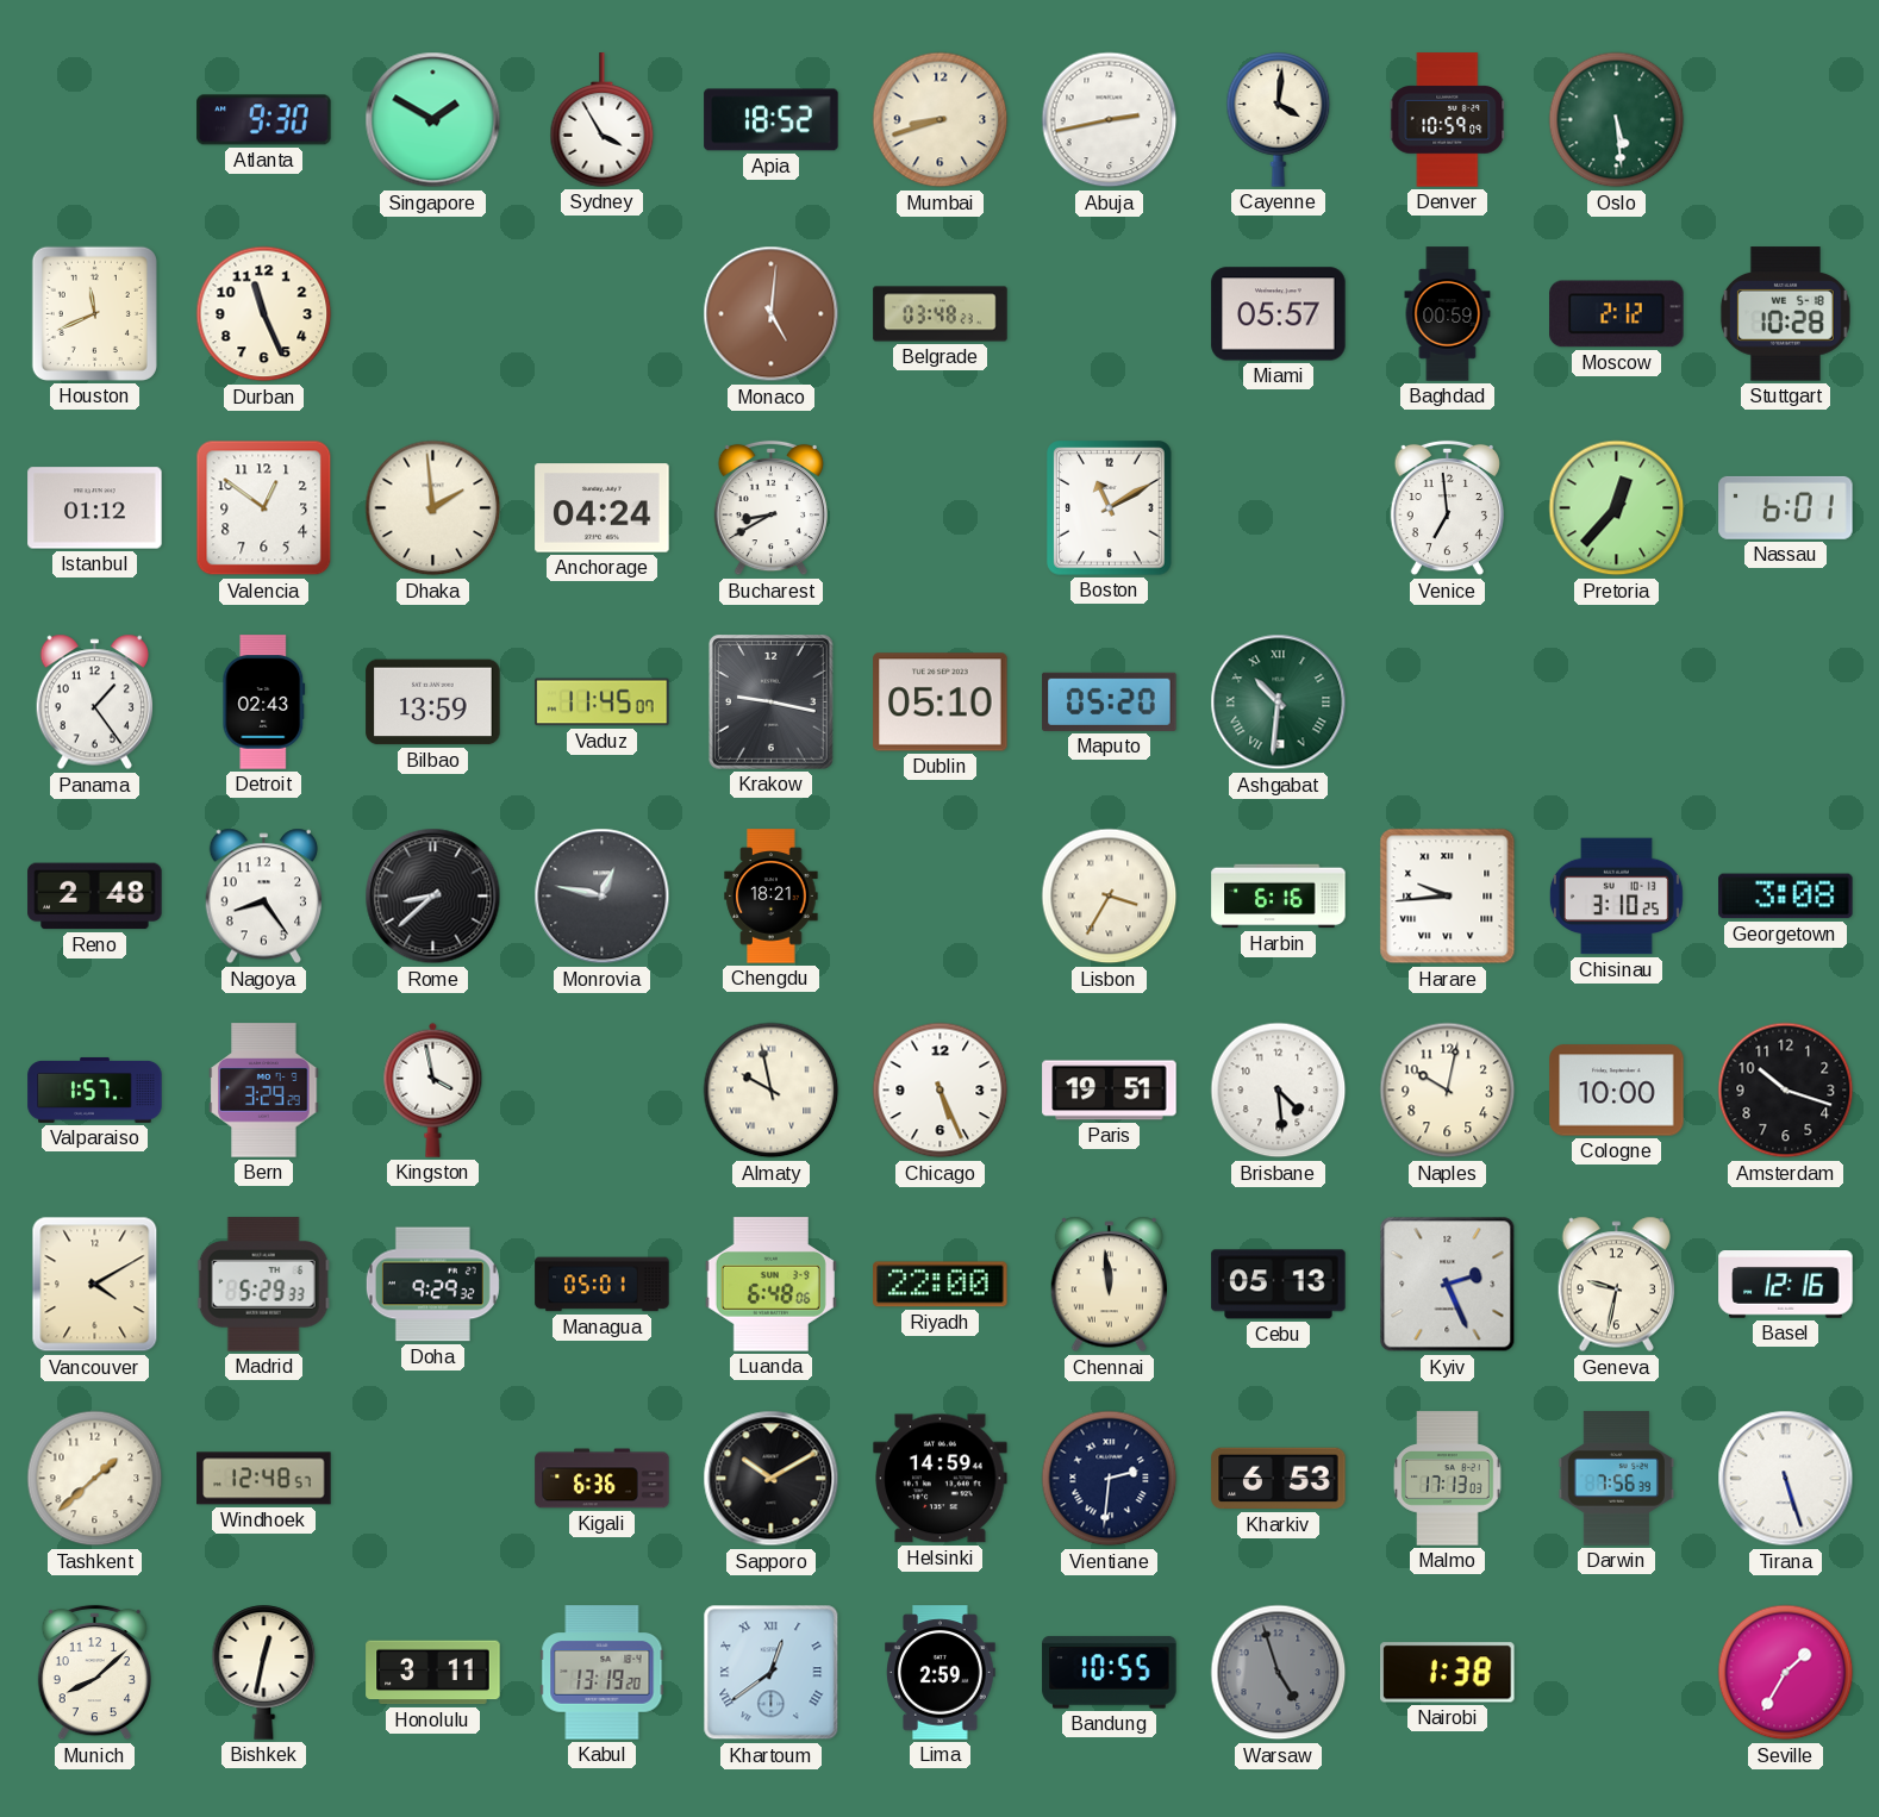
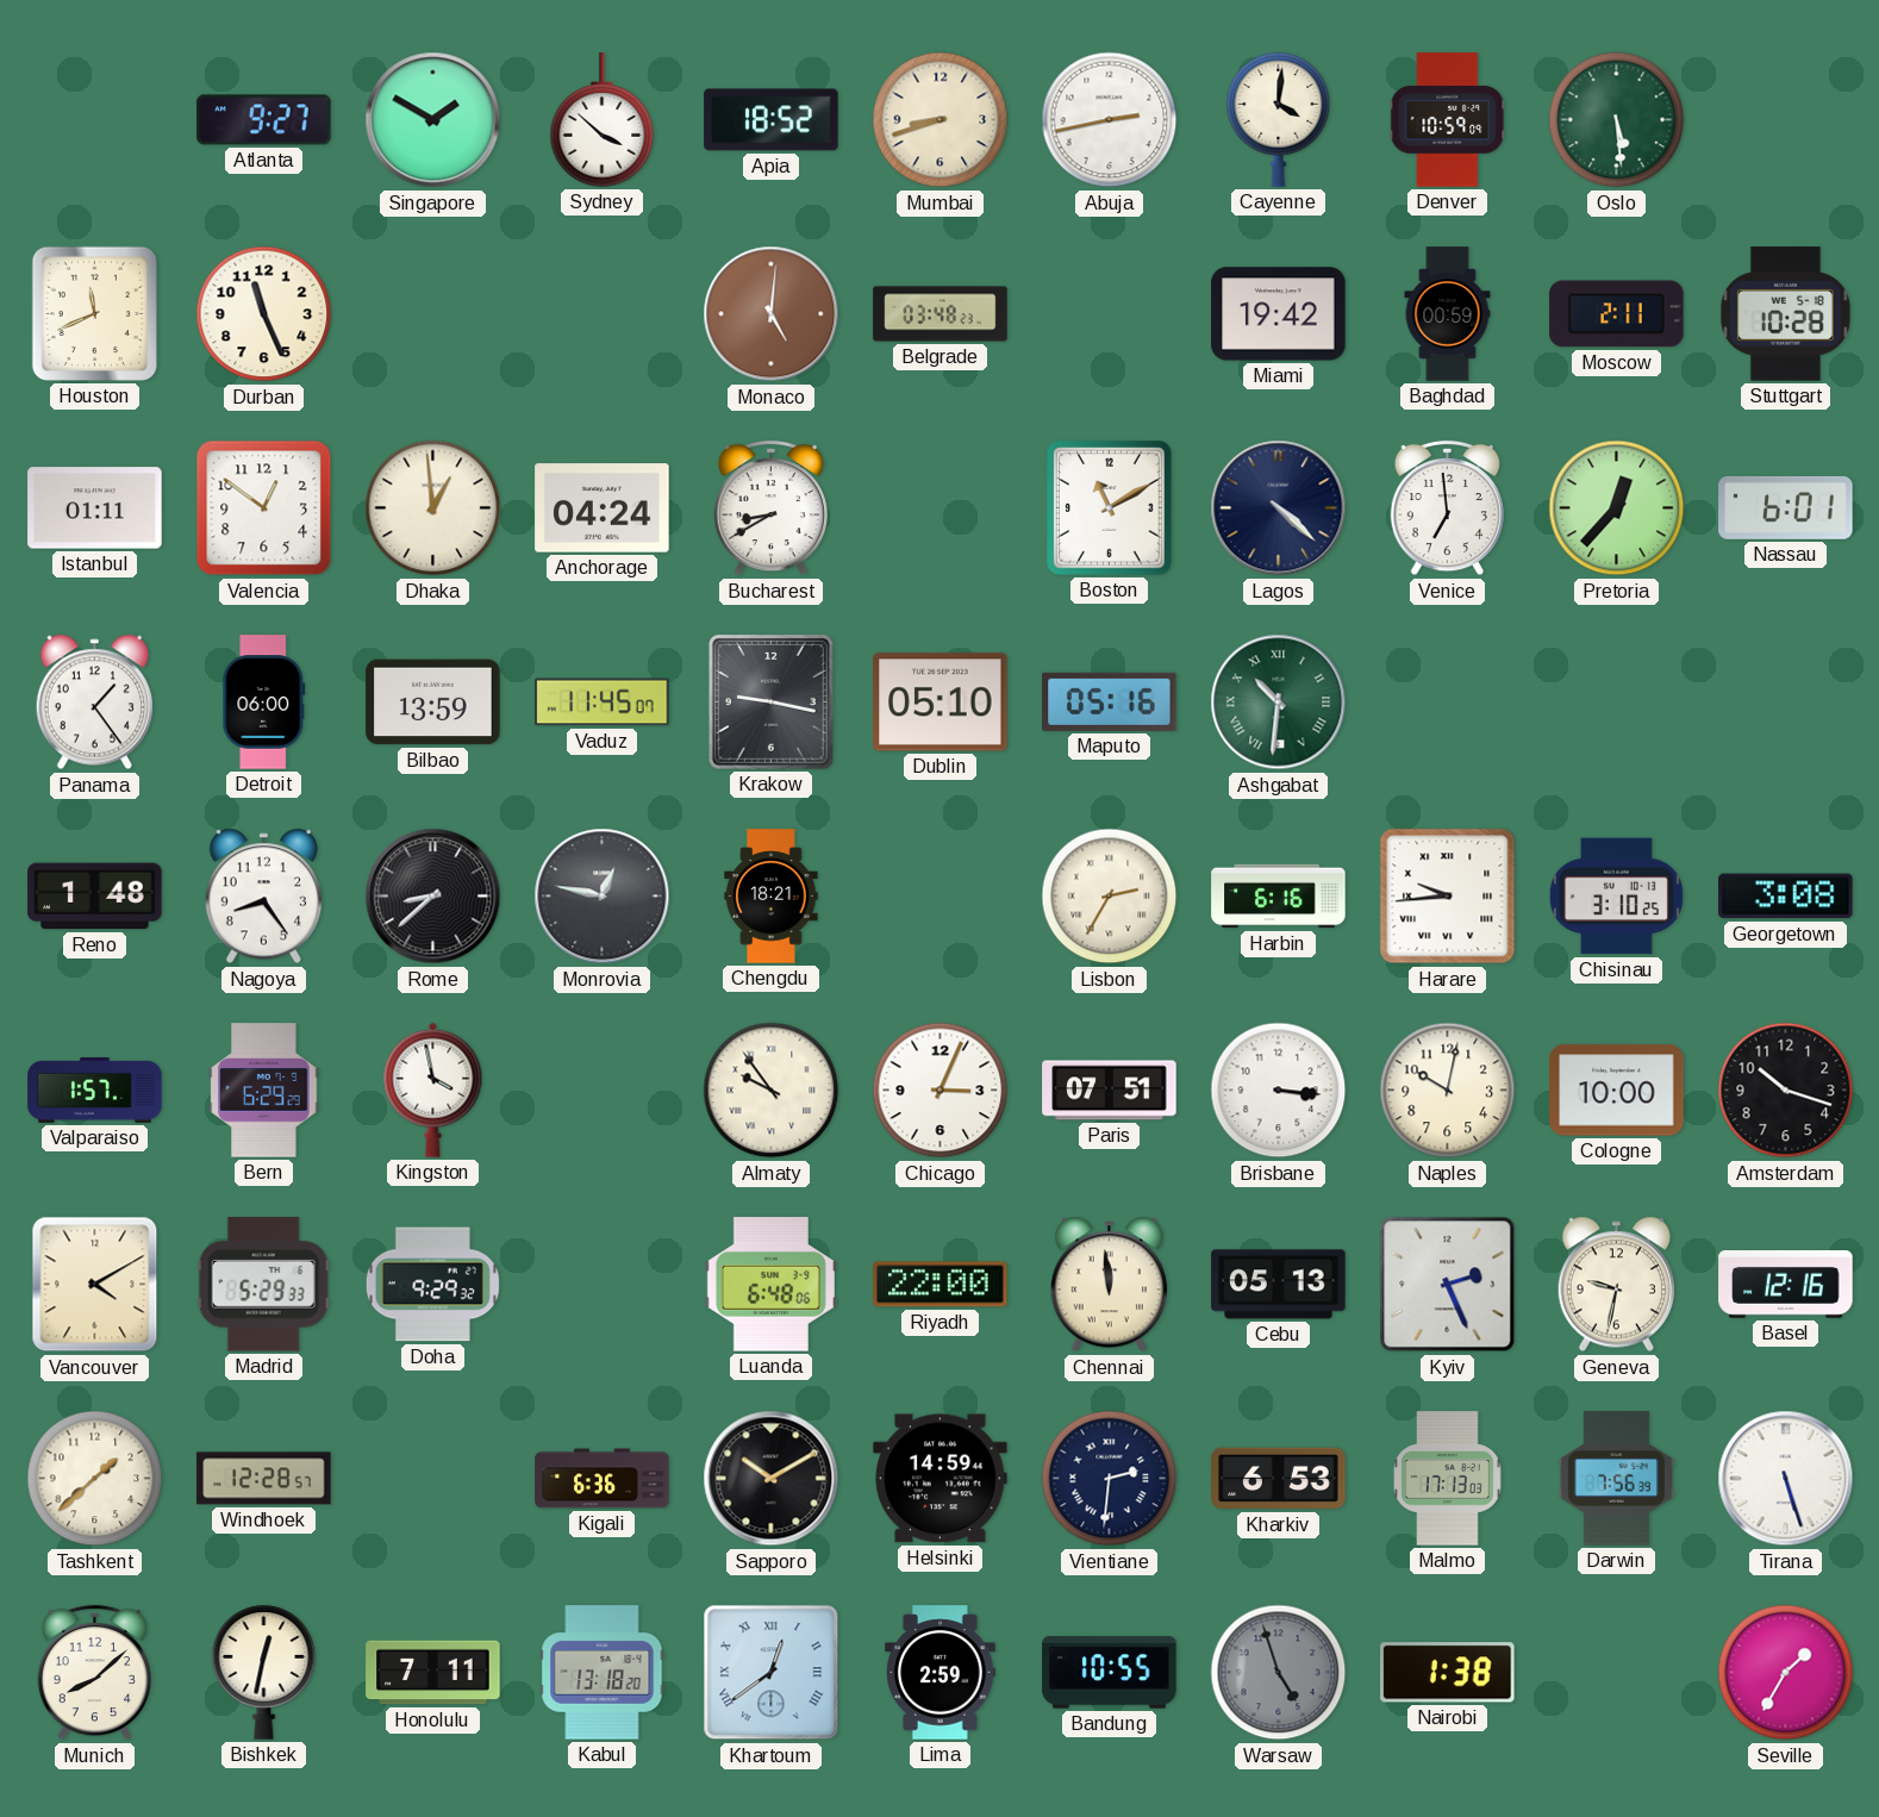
Atlanta: 9:30 -> 9:27
Sydney: 3:55 -> 3:52
Miami: 05:57 -> 19:42
Moscow: 2:12 -> 2:11
Istanbul: 01:12 -> 01:11
Dhaka: 1:59 -> 12:59
Lagos: none -> 4:22
Detroit: 02:43 -> 06:00
Maputo: 05:20 -> 05:16
Reno: 2:48 -> 1:48
Lisbon: 3:35 -> 2:35
Bern: 3:29 -> 6:29
Almaty: 9:58 -> 9:54
Chicago: 5:26 -> 3:04
Paris: 19:51 -> 07:51
Brisbane: 4:29 -> 3:16
Managua: 05:01 -> none
Windhoek: 12:48 -> 12:28
Honolulu: 3:11 -> 7:11
Kabul: 13:19 -> 13:18
